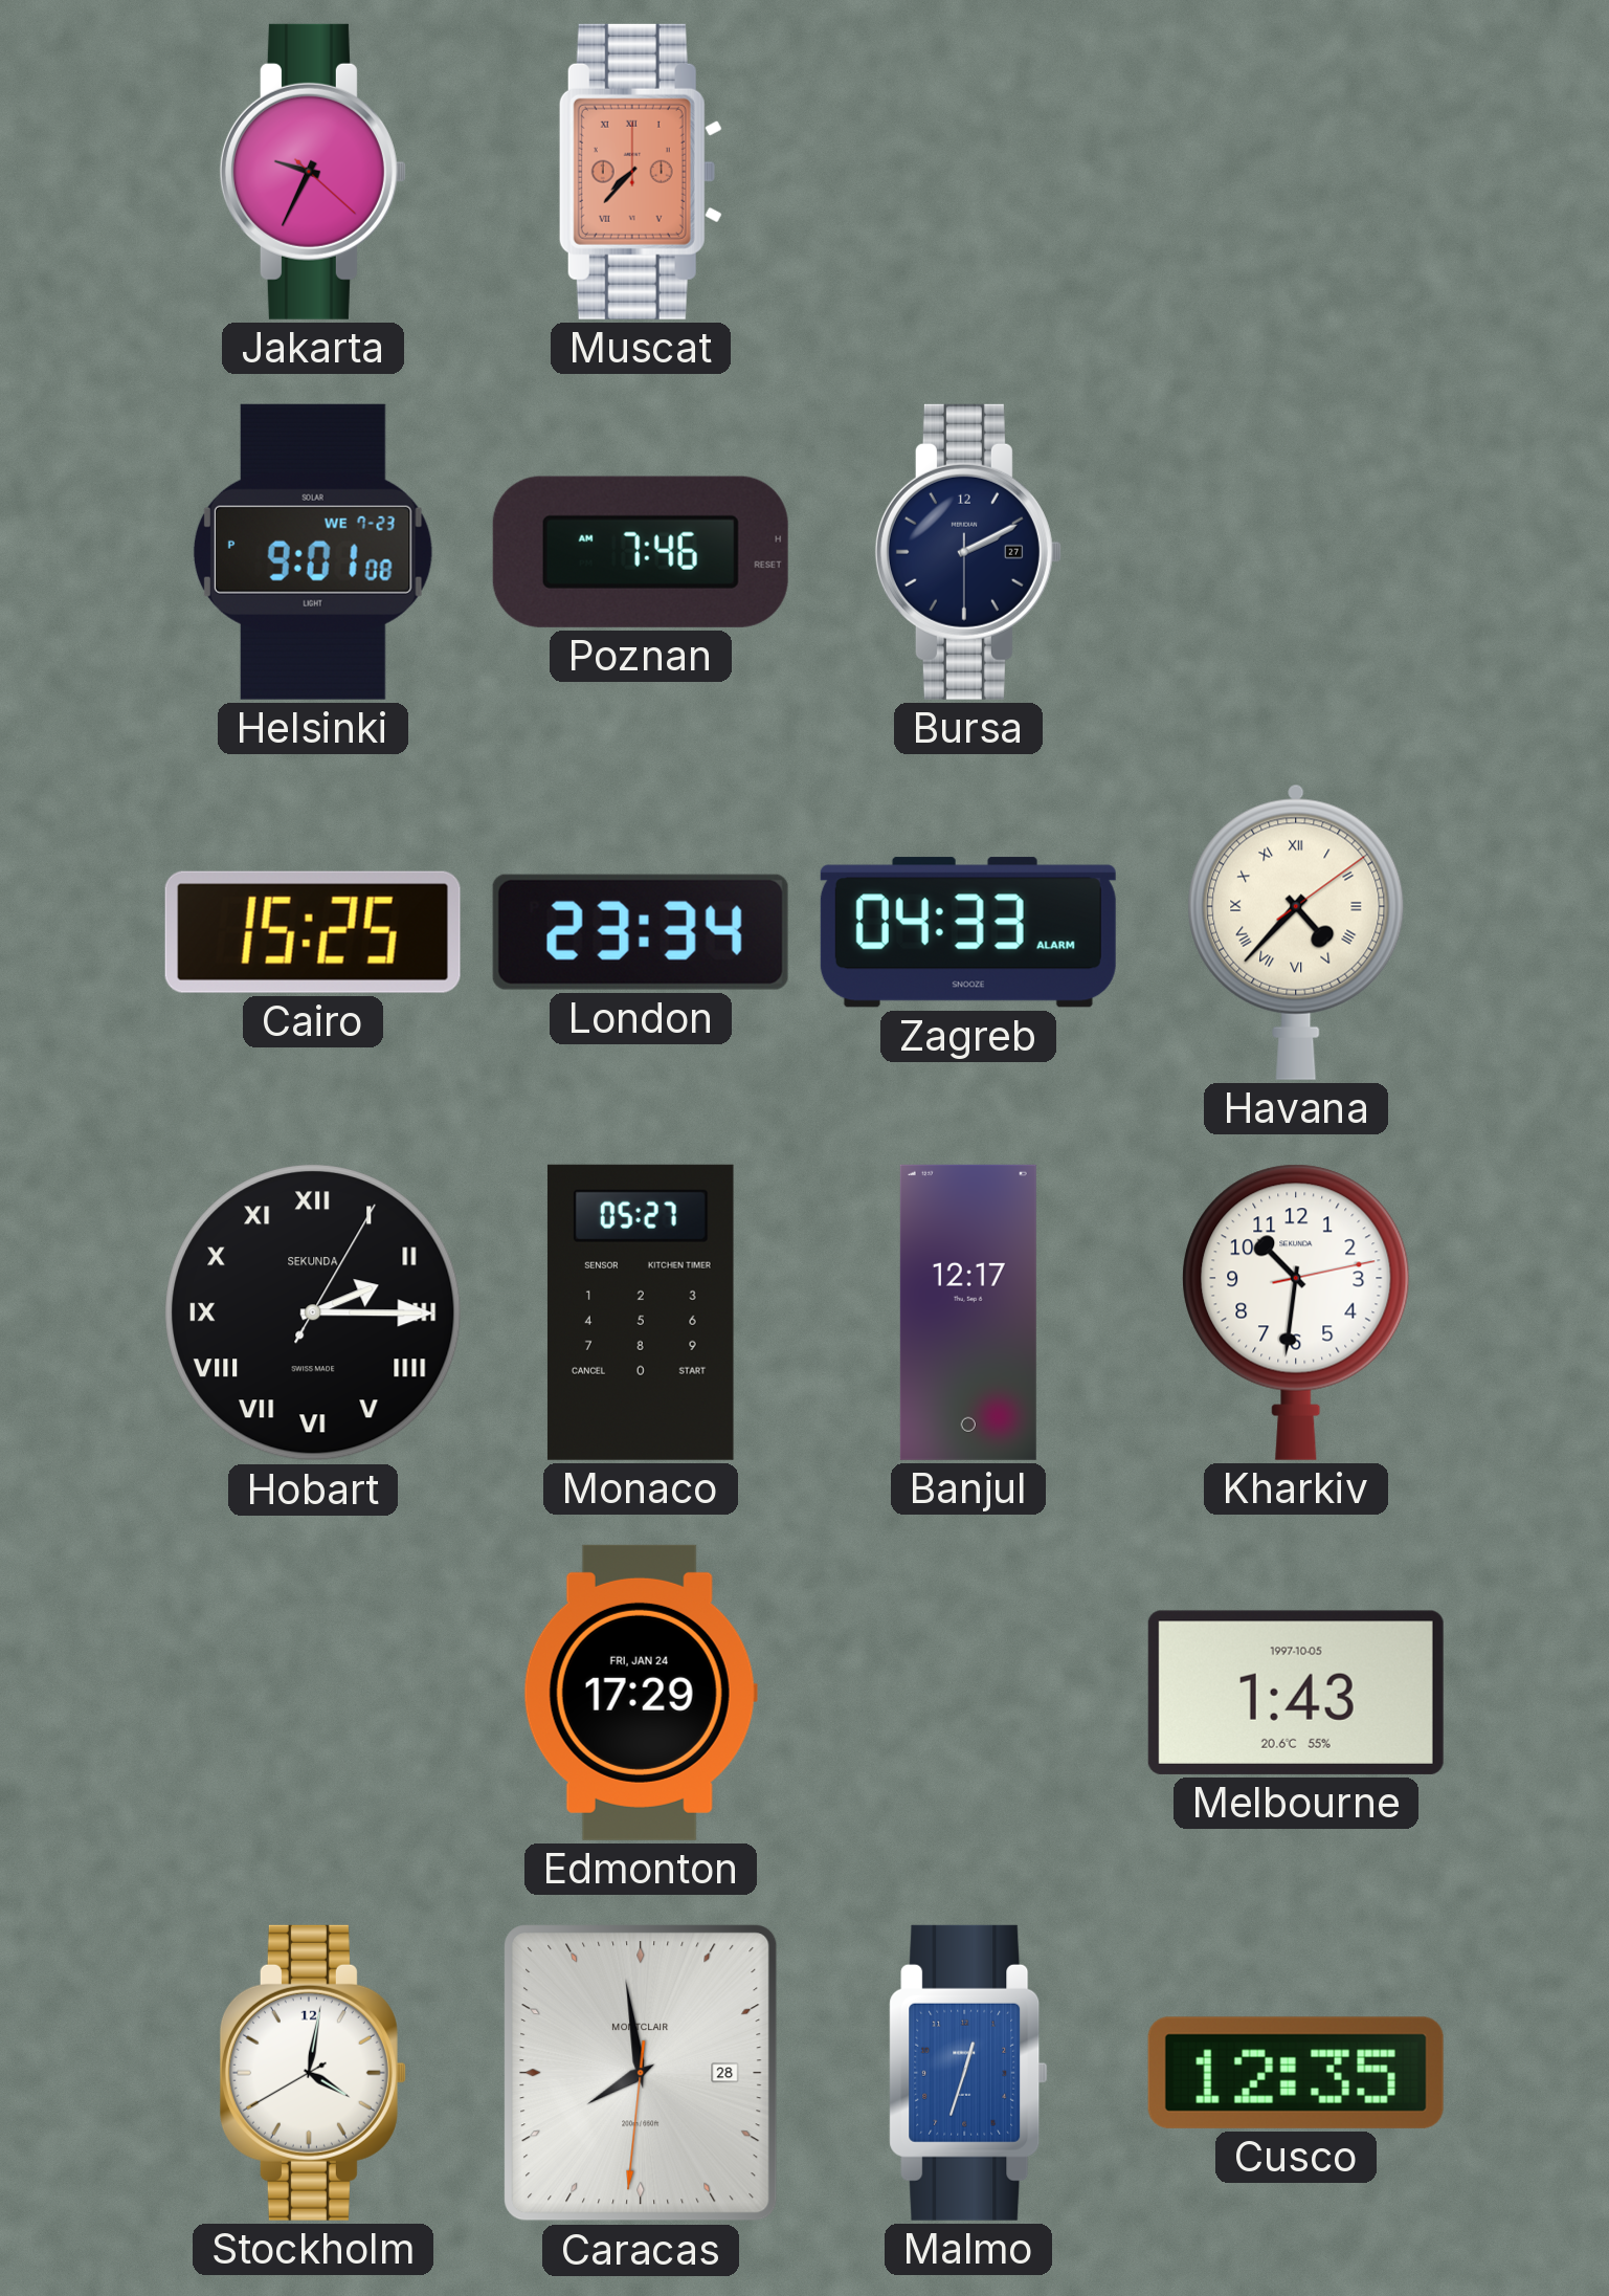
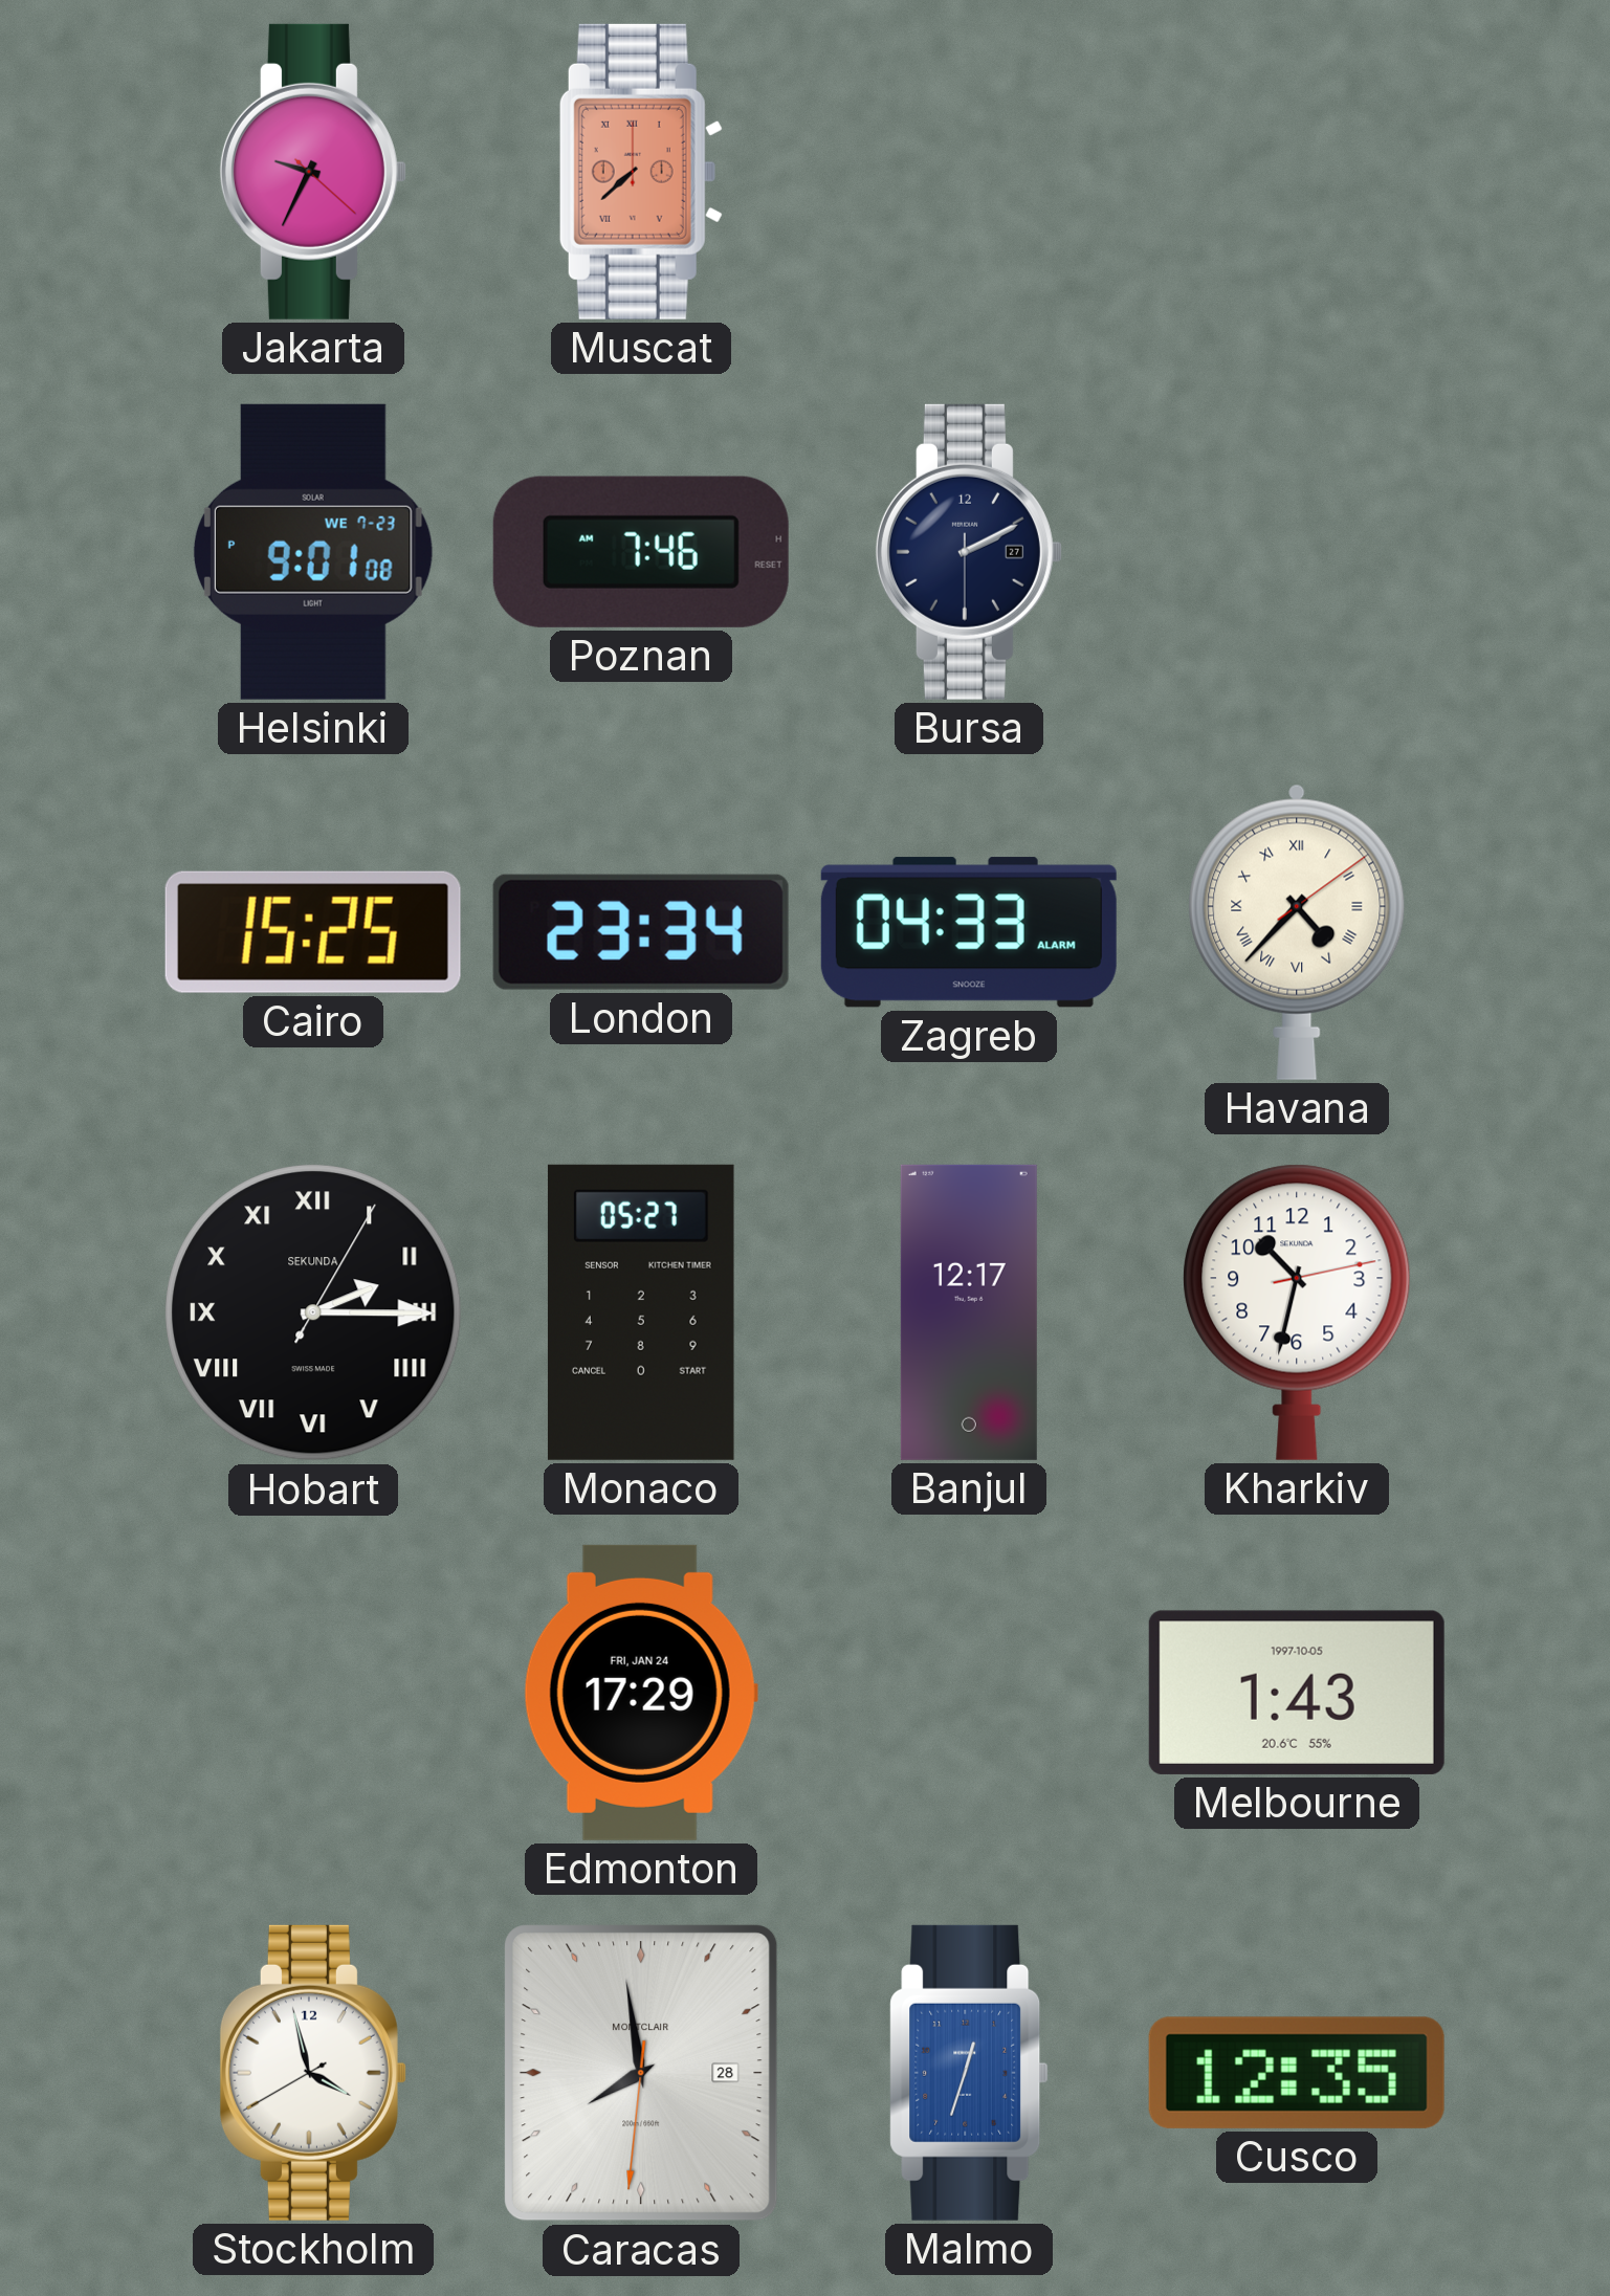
Muscat: 7:37 -> 7:38
Kharkiv: 10:31 -> 10:32
Stockholm: 4:01 -> 3:57
